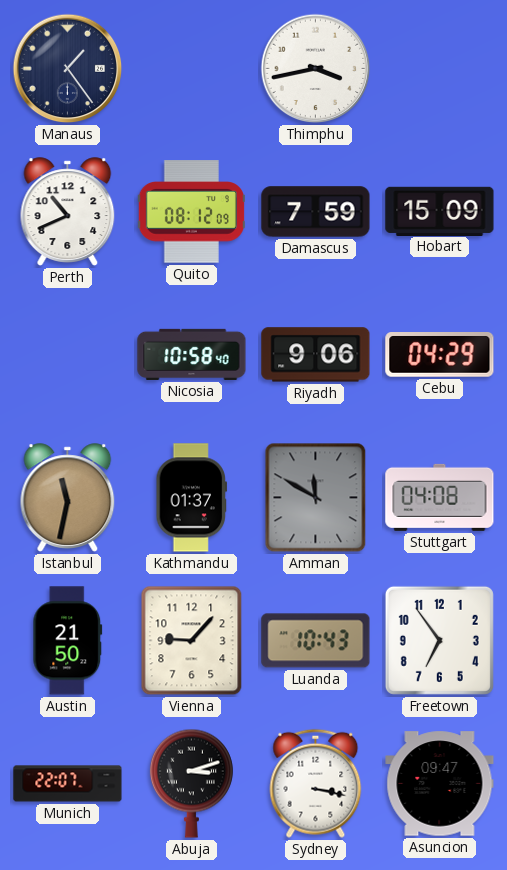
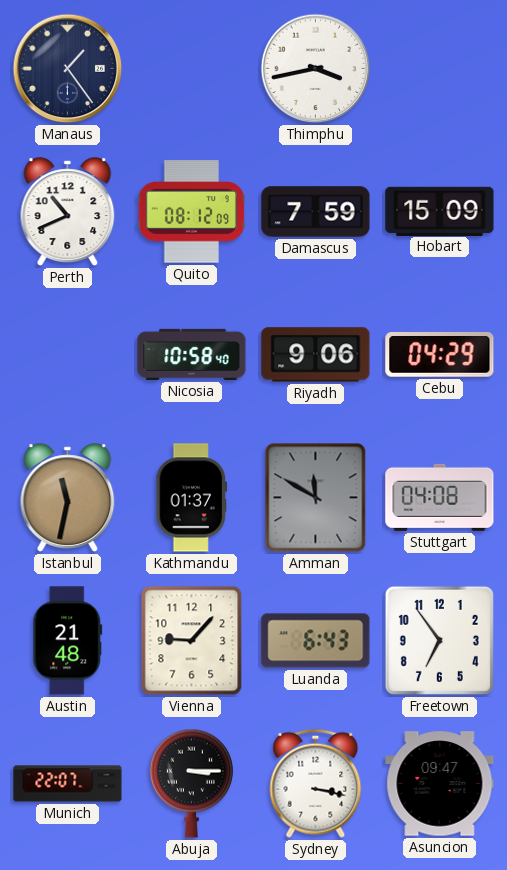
Austin: 21:50 -> 21:48
Luanda: 10:43 -> 6:43
Abuja: 3:12 -> 3:15
